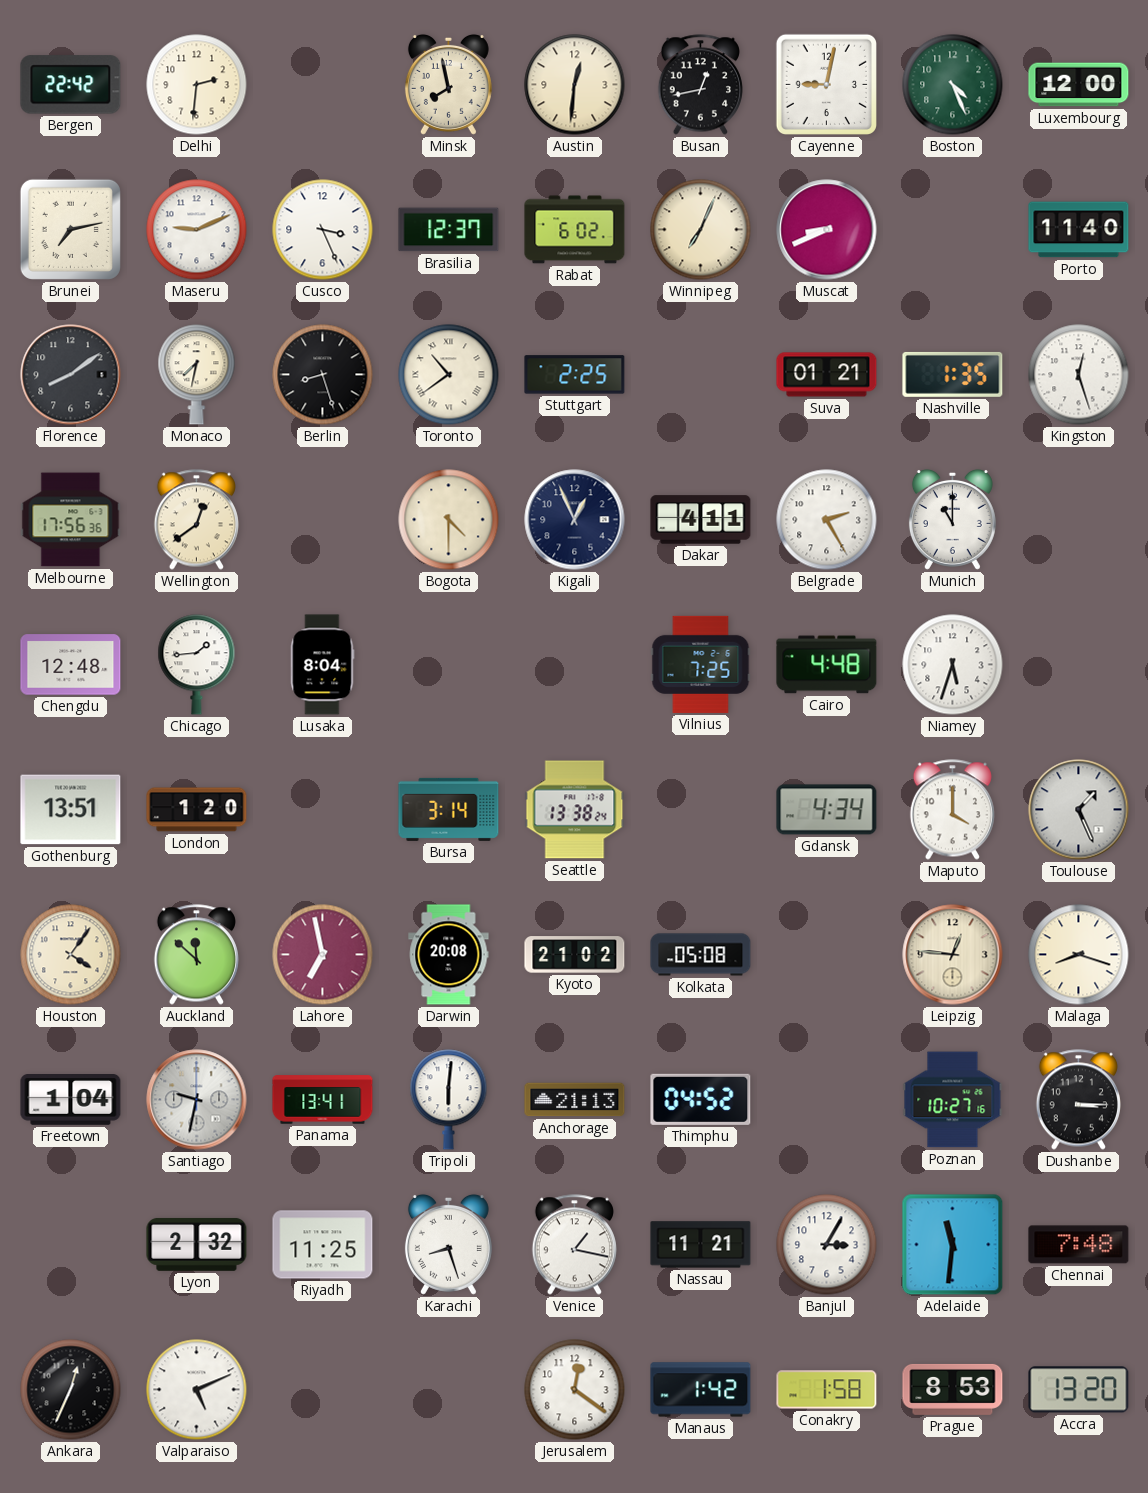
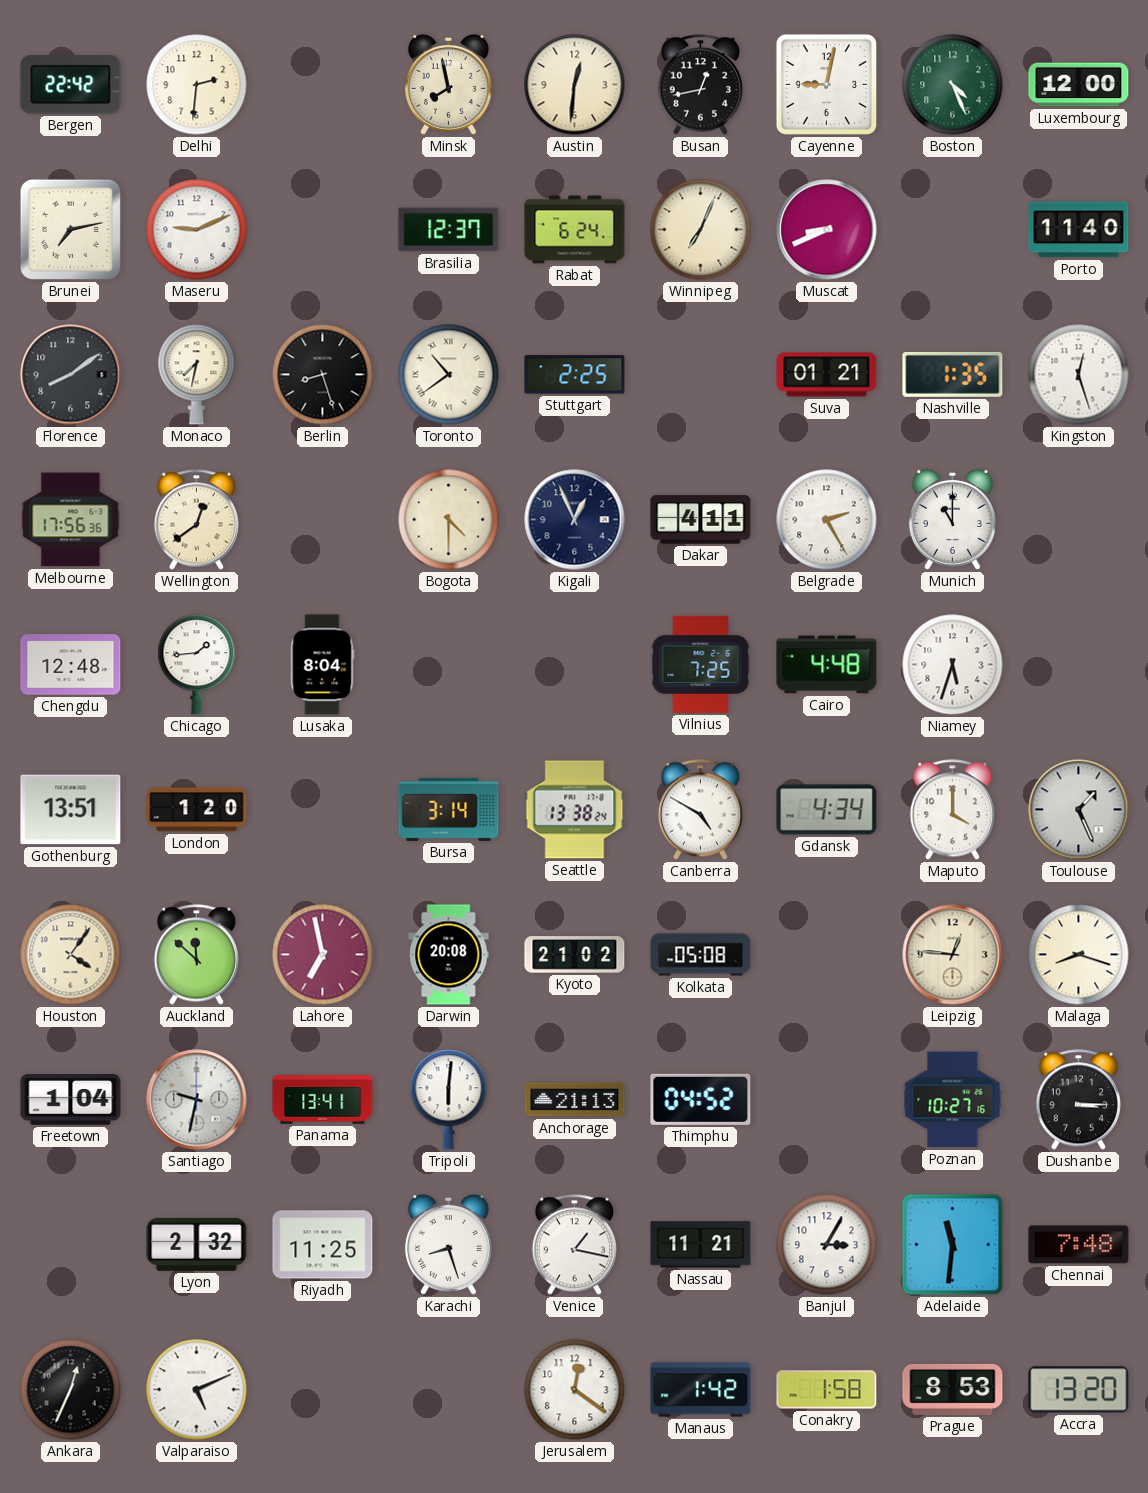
Cusco: 3:26 -> none
Rabat: 6:02 -> 6:24
Canberra: none -> 4:50
